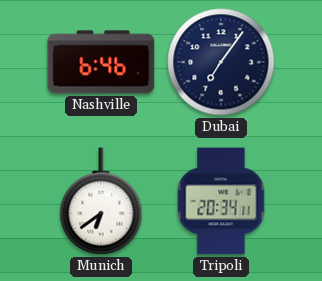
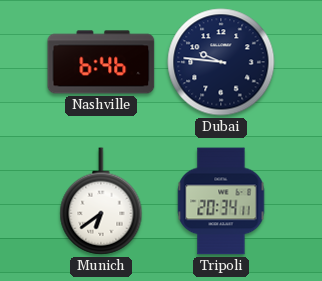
Dubai: 7:06 -> 9:46
